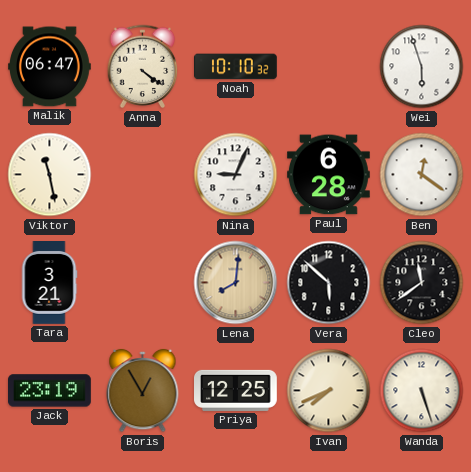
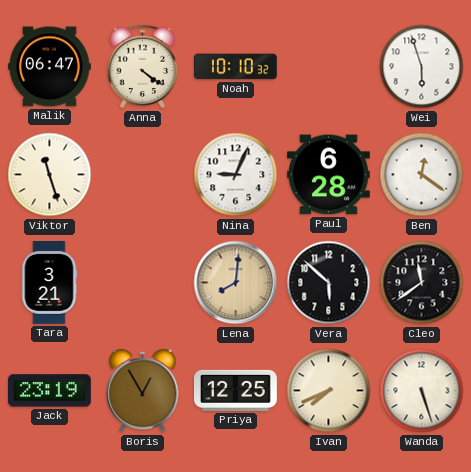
Viktor: 11:28 -> 11:27
